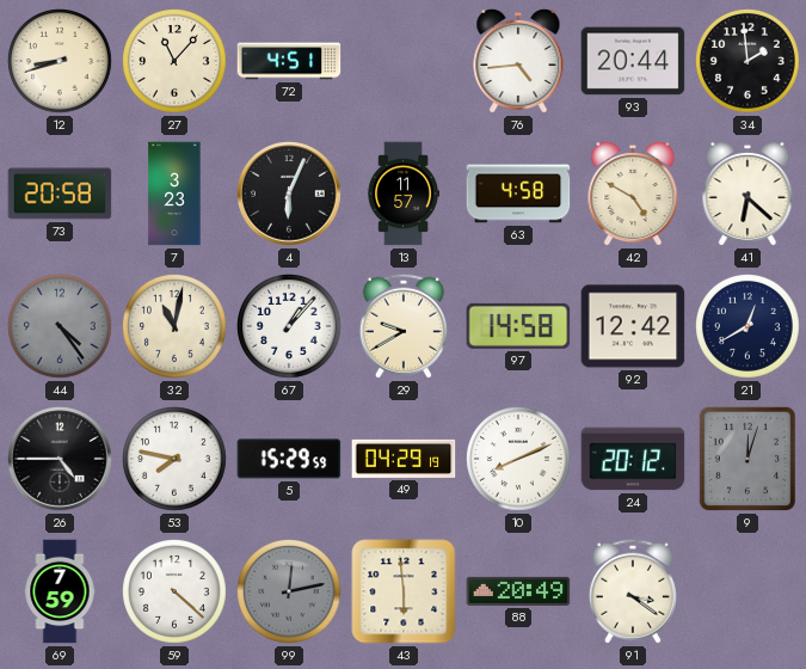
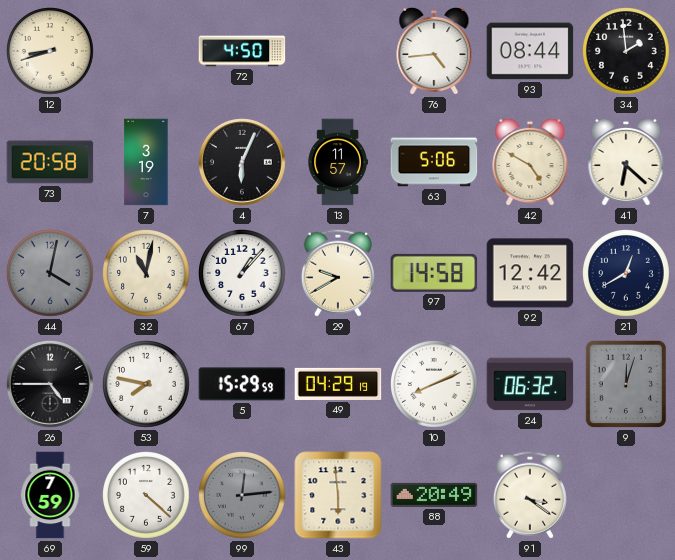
27: 11:07 -> none
72: 4:51 -> 4:50
93: 20:44 -> 08:44
7: 3:23 -> 3:19
63: 4:58 -> 5:06
44: 4:24 -> 4:02
24: 20:12 -> 06:32
99: 12:13 -> 12:14
